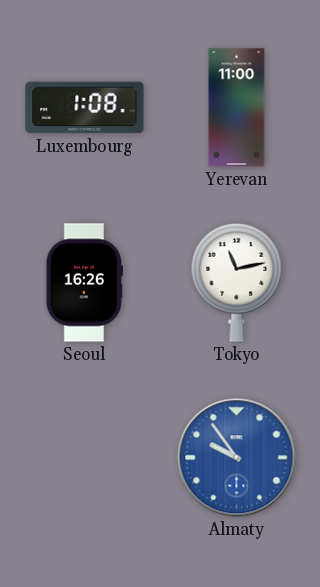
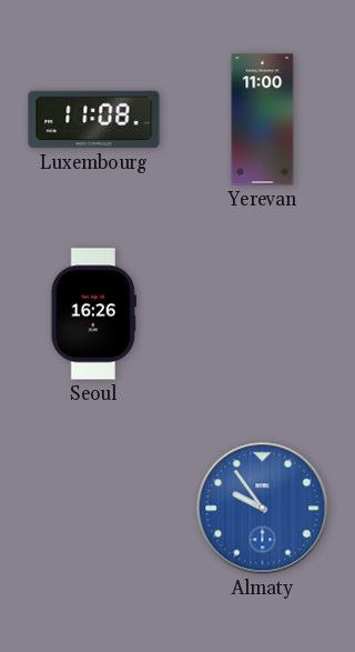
Luxembourg: 1:08 -> 11:08
Tokyo: 11:13 -> none
